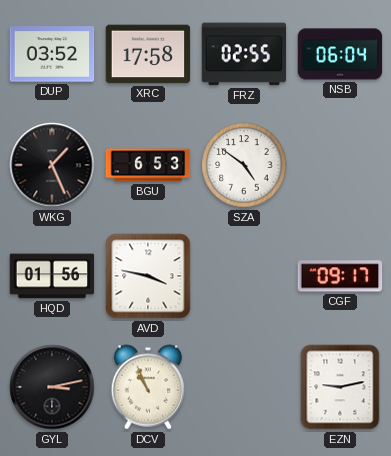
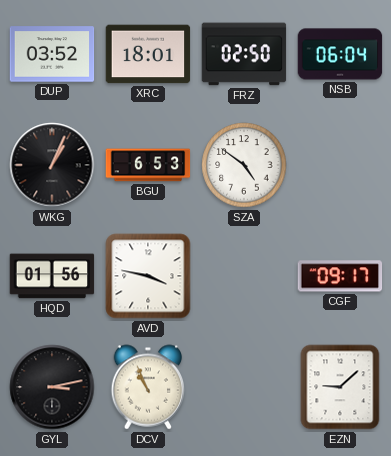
XRC: 17:58 -> 18:01
FRZ: 02:55 -> 02:50
WKG: 1:26 -> 1:04
EZN: 9:13 -> 9:08
